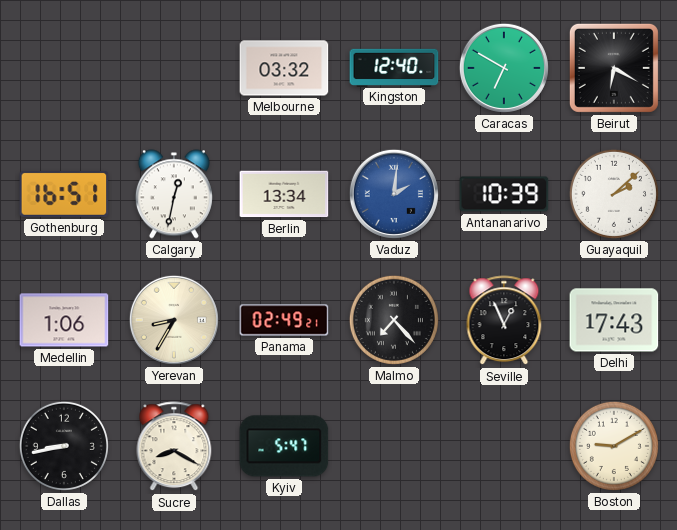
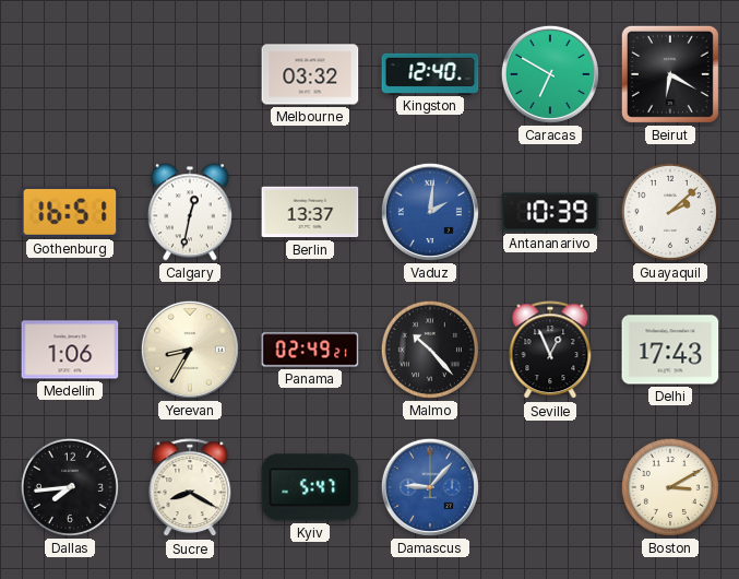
Berlin: 13:34 -> 13:37
Malmo: 7:23 -> 10:23
Dallas: 8:43 -> 7:44
Damascus: none -> 9:07
Boston: 9:10 -> 3:10
